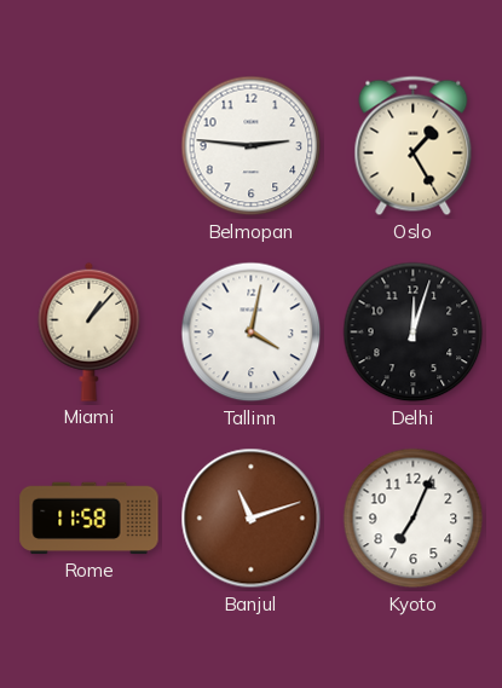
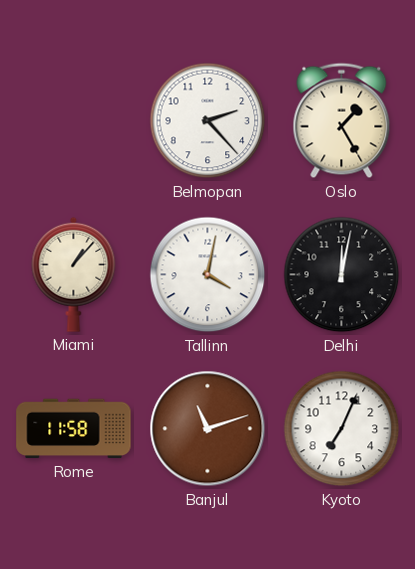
Belmopan: 2:46 -> 2:23
Delhi: 12:03 -> 12:02
